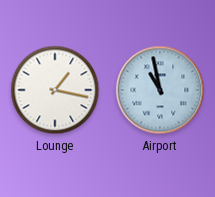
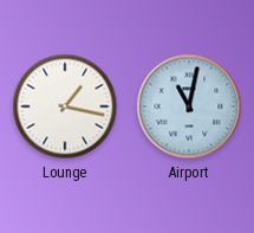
Airport: 10:58 -> 11:02
